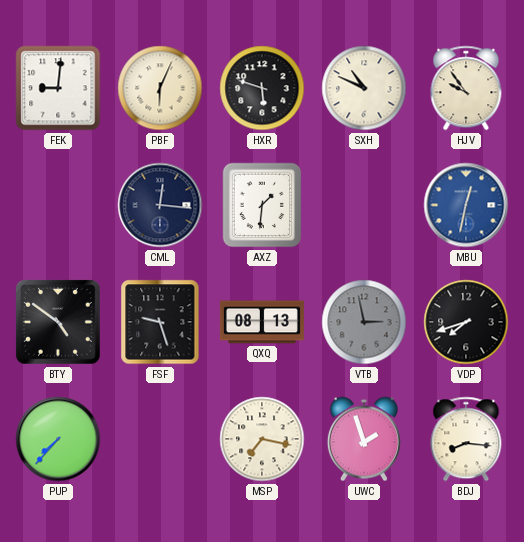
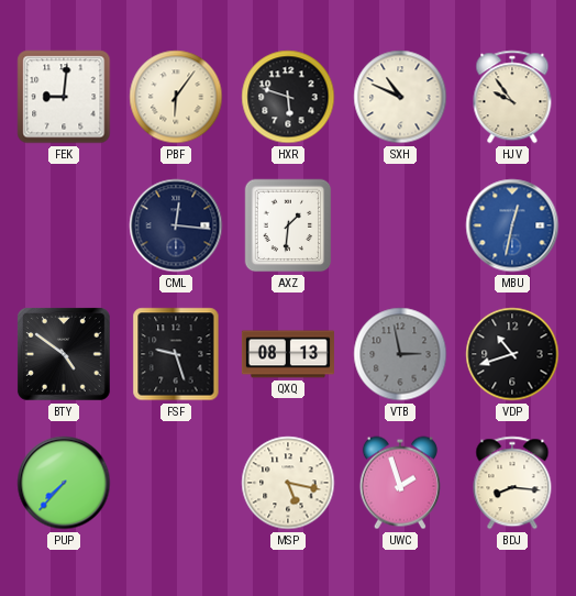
PBF: 6:04 -> 6:06
VDP: 7:42 -> 10:42
MSP: 7:17 -> 5:17
